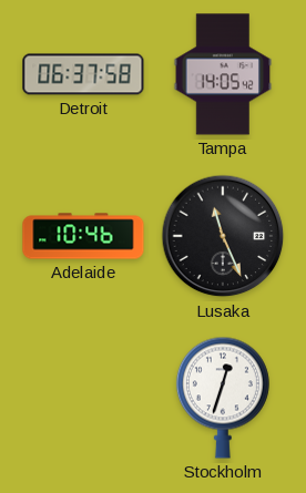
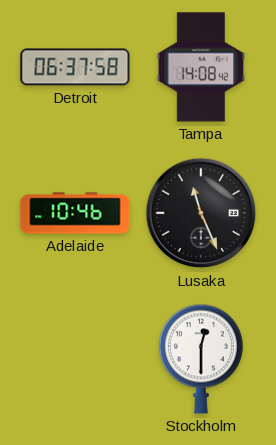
Tampa: 14:05 -> 14:08
Stockholm: 12:33 -> 12:30
